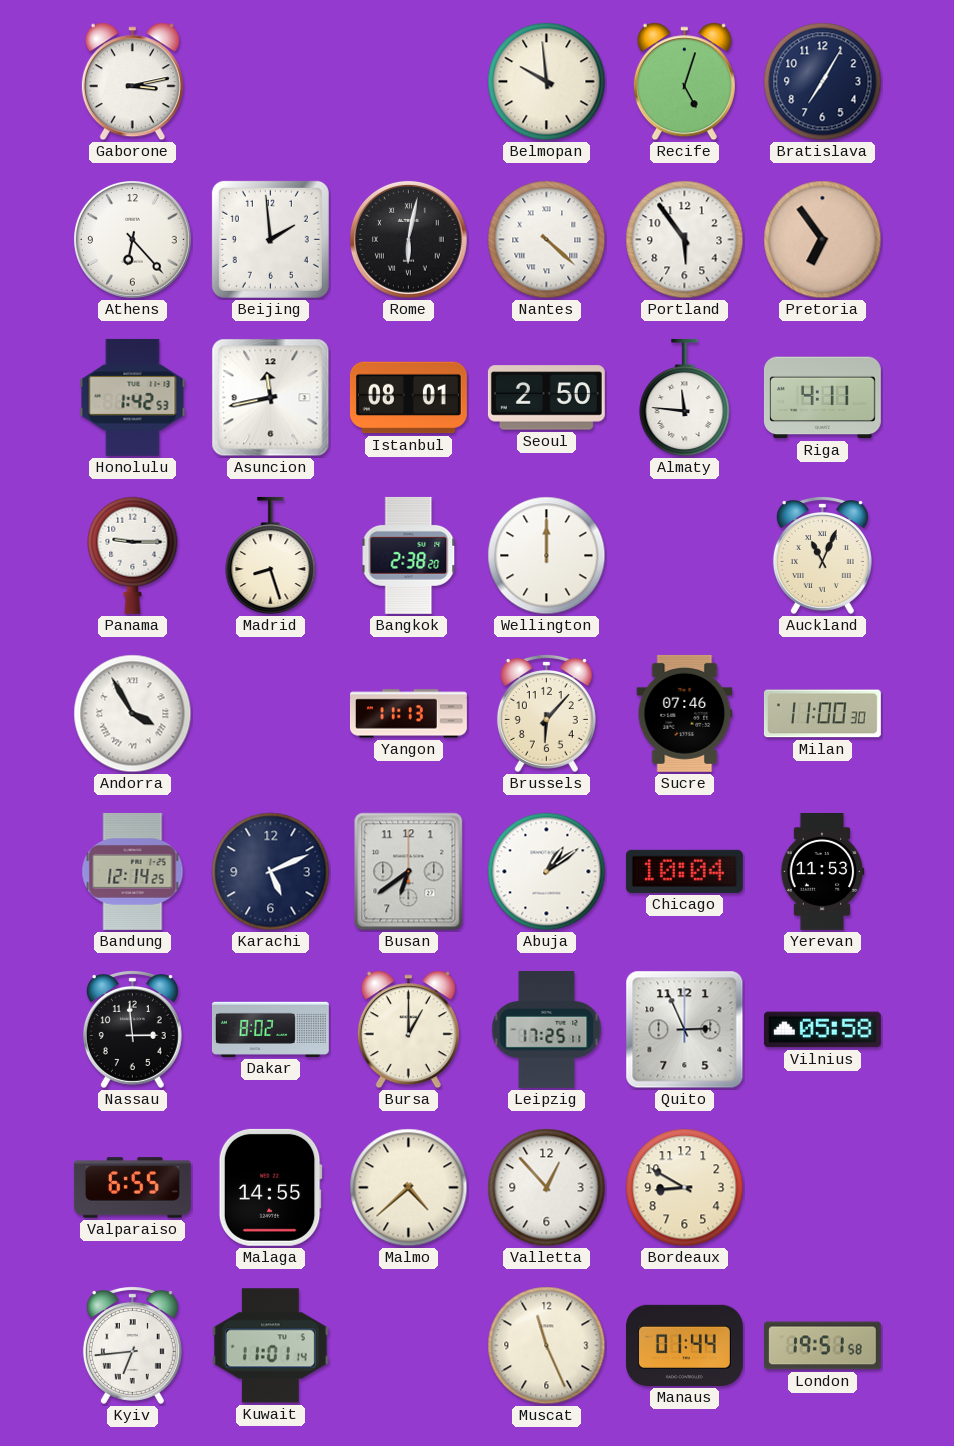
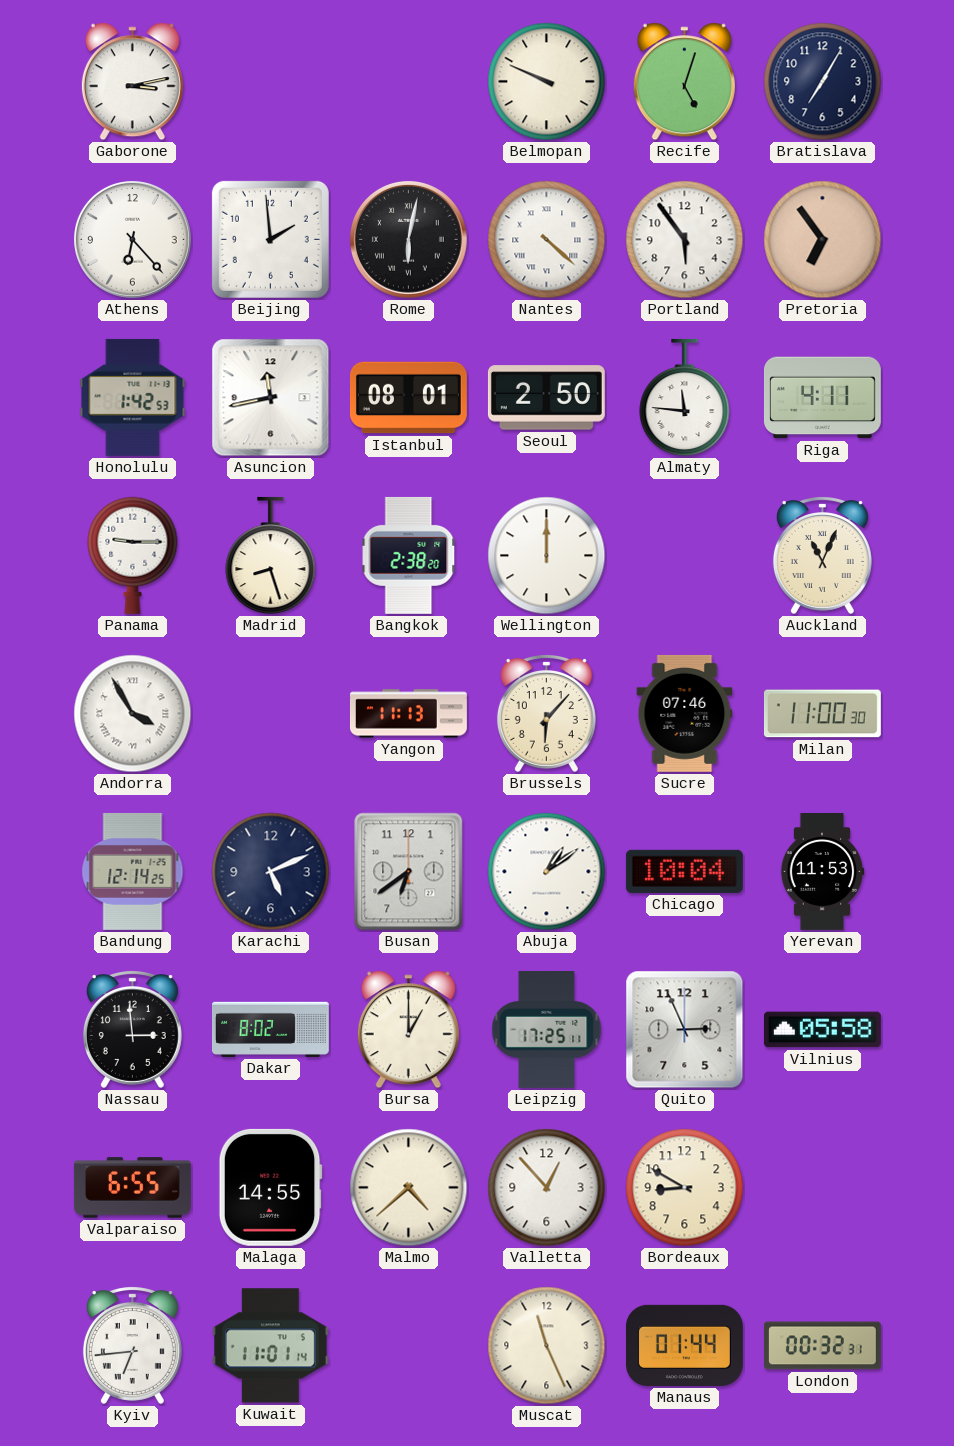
Belmopan: 9:59 -> 9:49
London: 19:51 -> 00:32
